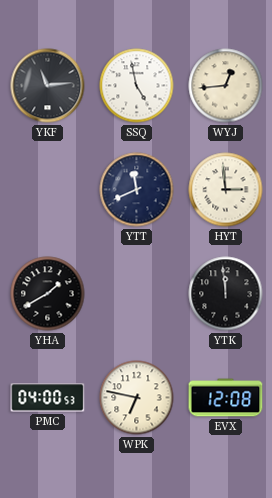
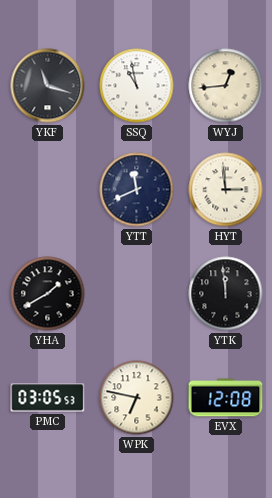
YKF: 11:14 -> 11:18
SSQ: 4:58 -> 10:58
PMC: 04:00 -> 03:05
